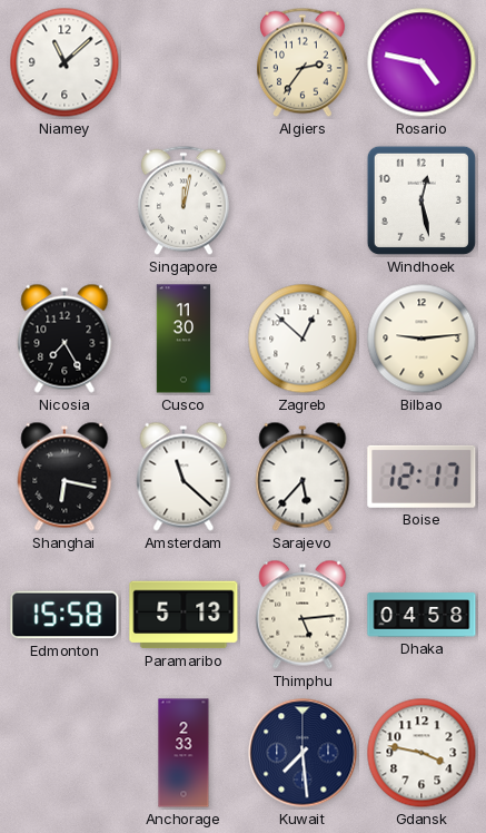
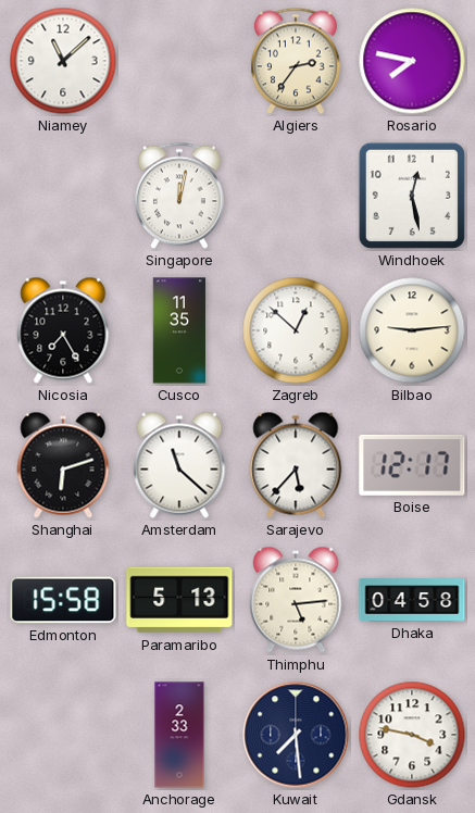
Rosario: 4:47 -> 7:47
Cusco: 11:30 -> 11:35
Shanghai: 6:17 -> 6:12
